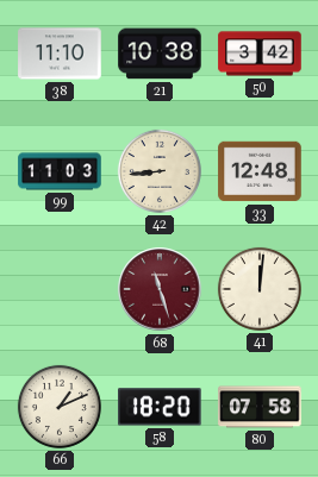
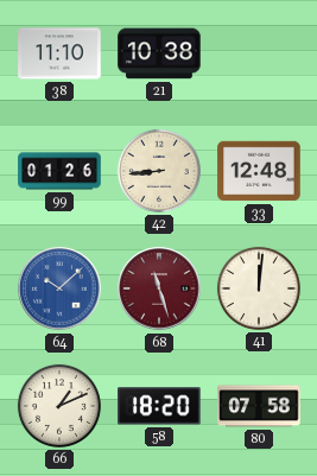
50: 3:42 -> none
99: 11:03 -> 01:26
64: none -> 10:08
